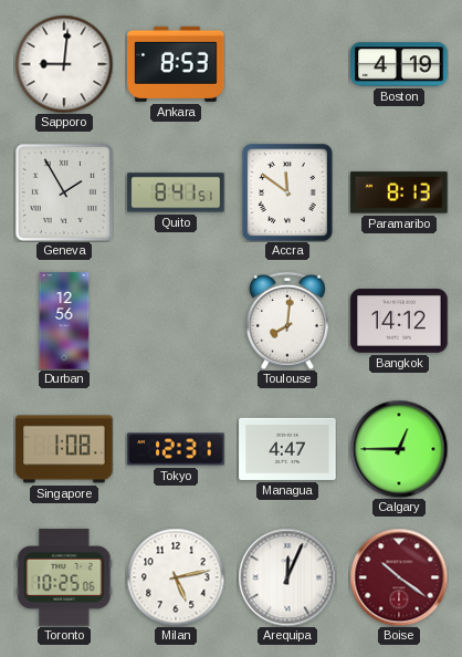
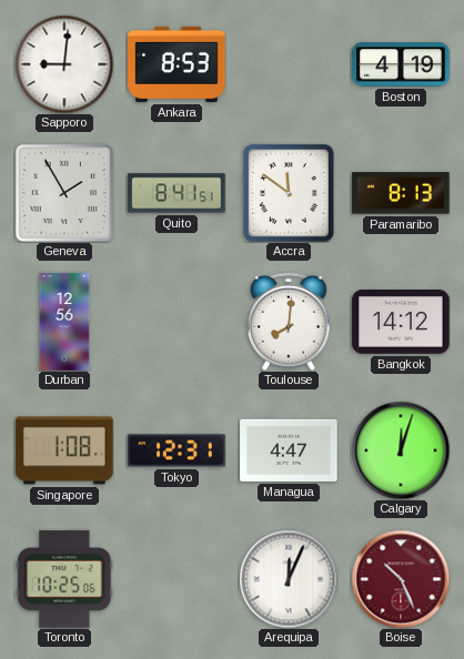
Calgary: 12:45 -> 12:03
Milan: 5:13 -> none
Boise: 10:21 -> 10:26
